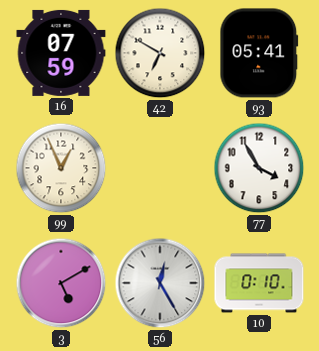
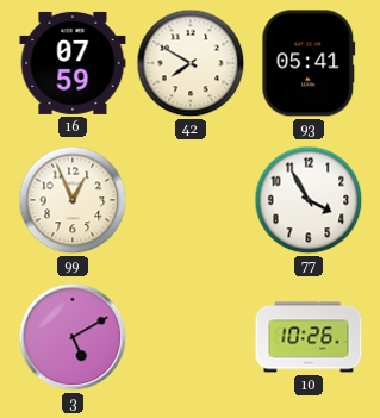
42: 6:50 -> 7:50
56: 12:25 -> none
10: 0:10 -> 10:26
